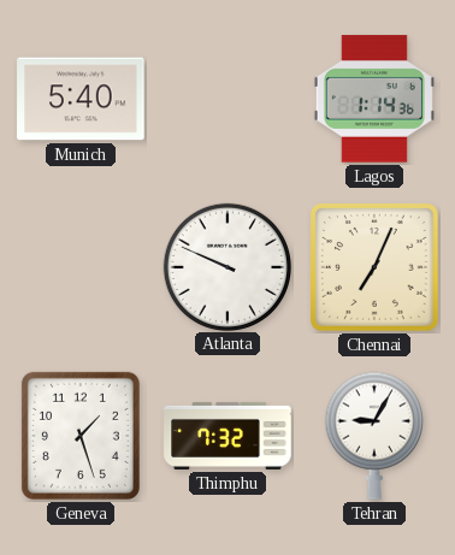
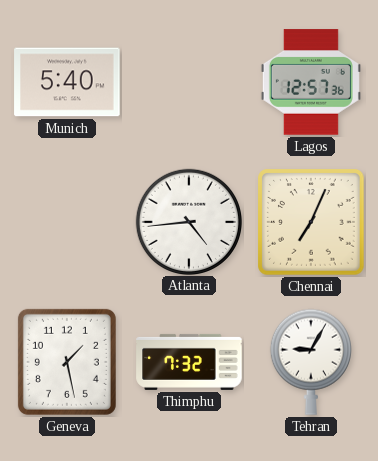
Lagos: 1:14 -> 12:57
Atlanta: 9:49 -> 4:44
Geneva: 1:27 -> 1:28
